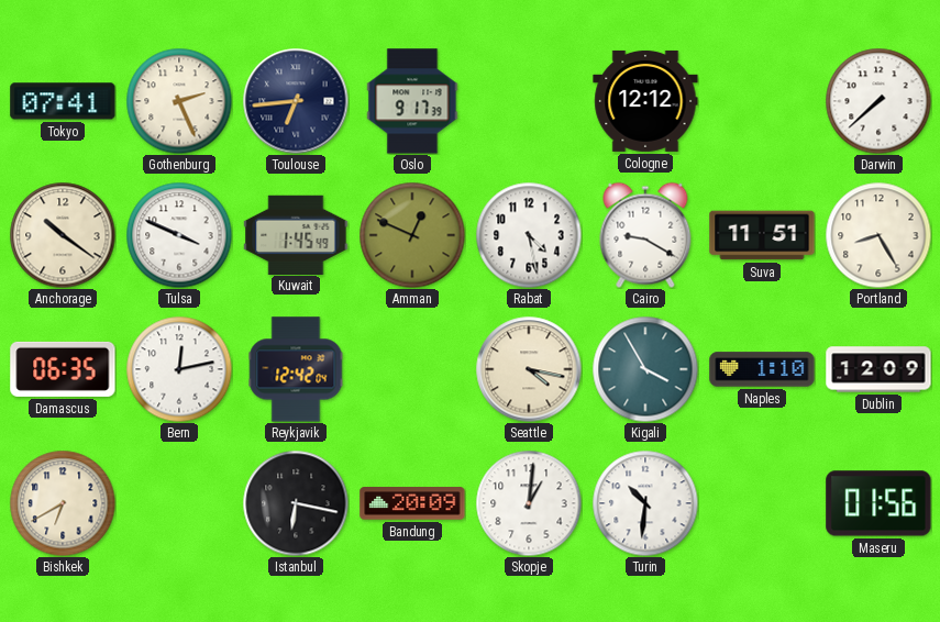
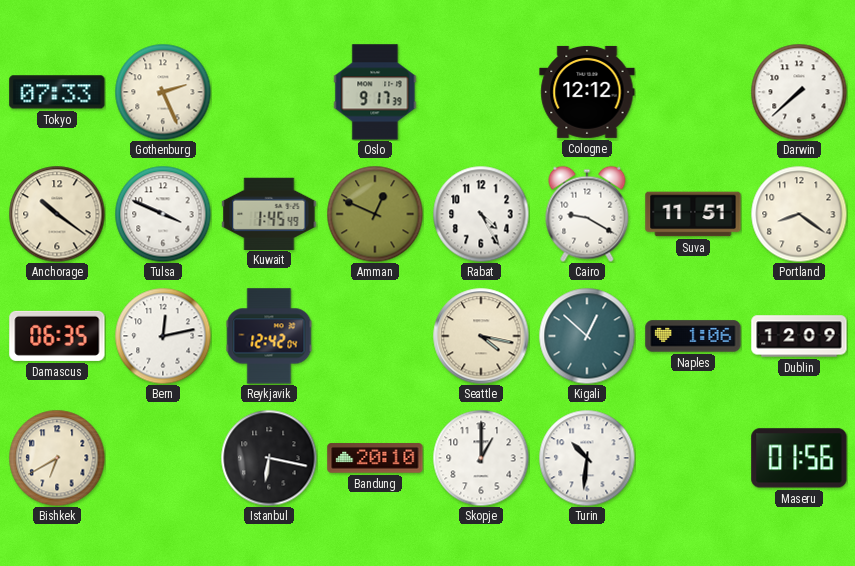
Tokyo: 07:41 -> 07:33
Toulouse: 6:44 -> none
Rabat: 4:28 -> 4:25
Portland: 8:25 -> 8:21
Kigali: 3:55 -> 12:52
Naples: 1:10 -> 1:06
Bandung: 20:09 -> 20:10
Skopje: 1:01 -> 1:00
